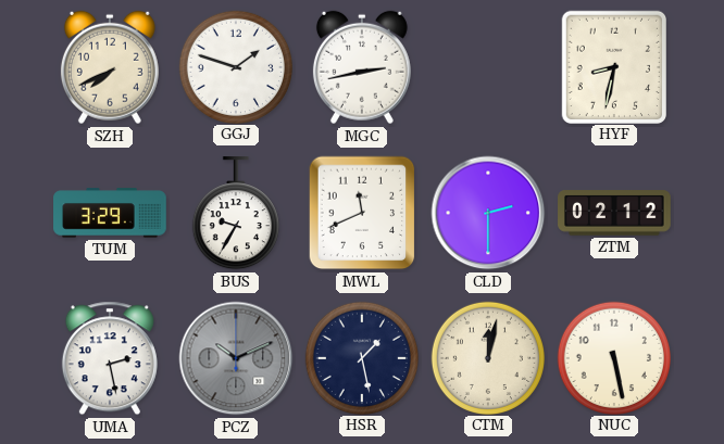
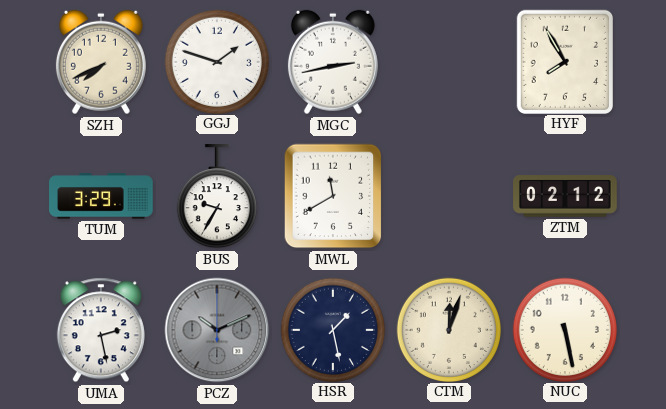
HYF: 8:32 -> 7:55
MWL: 11:41 -> 11:40
CLD: 2:30 -> none
CTM: 12:02 -> 12:03
